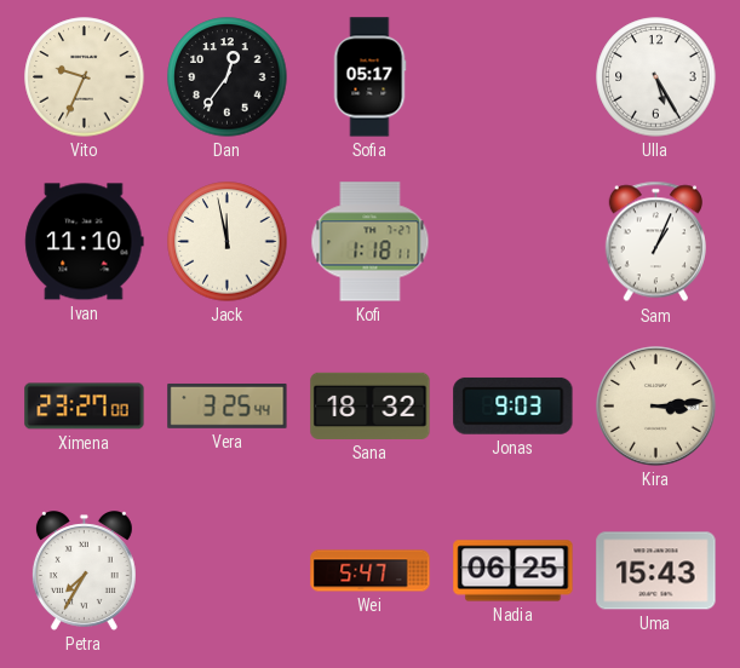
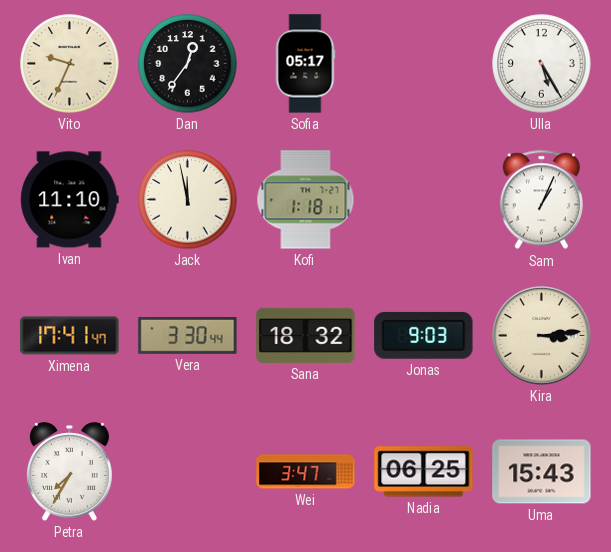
Ximena: 23:27 -> 17:41
Vera: 3:25 -> 3:30
Wei: 5:47 -> 3:47
